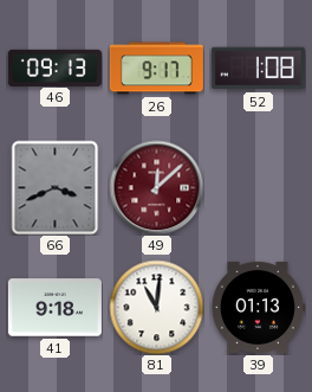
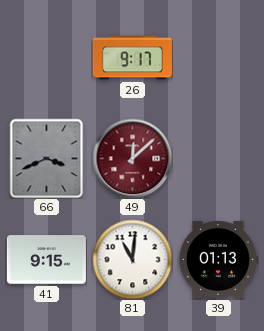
46: 09:13 -> none
52: 1:08 -> none
41: 9:18 -> 9:15
